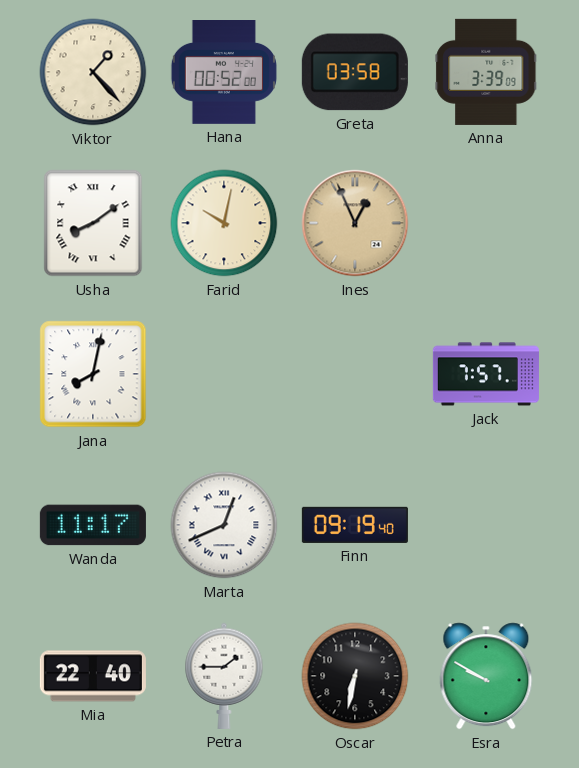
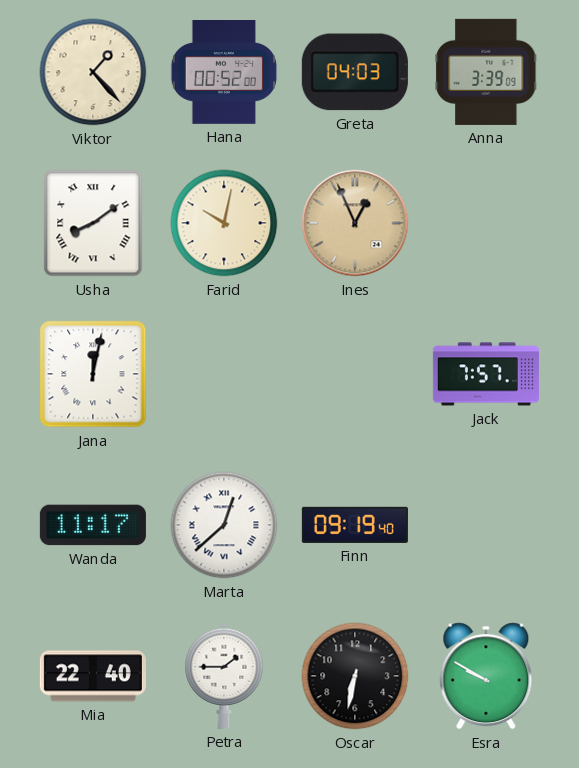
Greta: 03:58 -> 04:03
Jana: 8:02 -> 12:02
Marta: 12:41 -> 12:38
